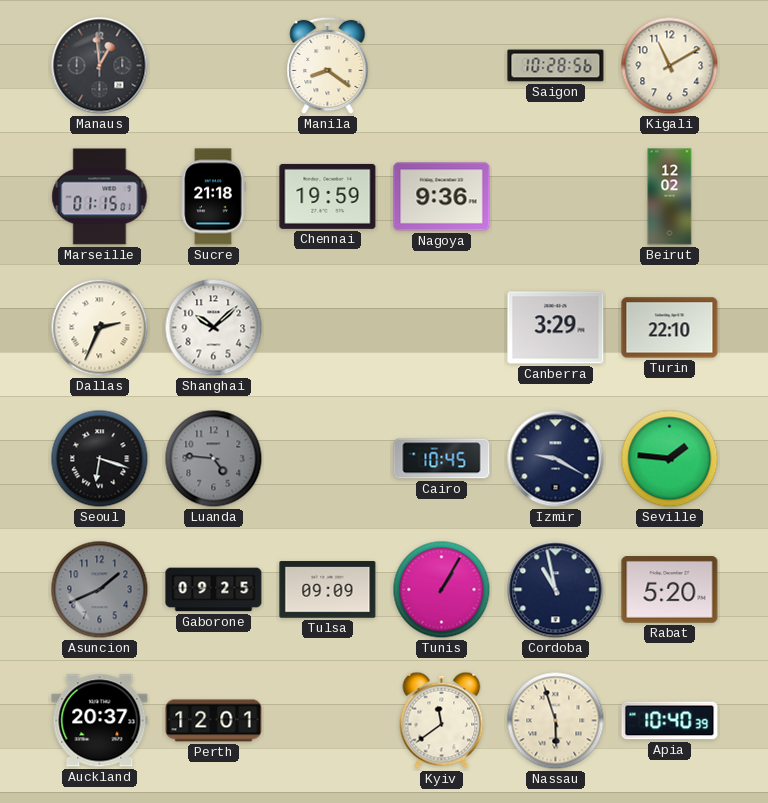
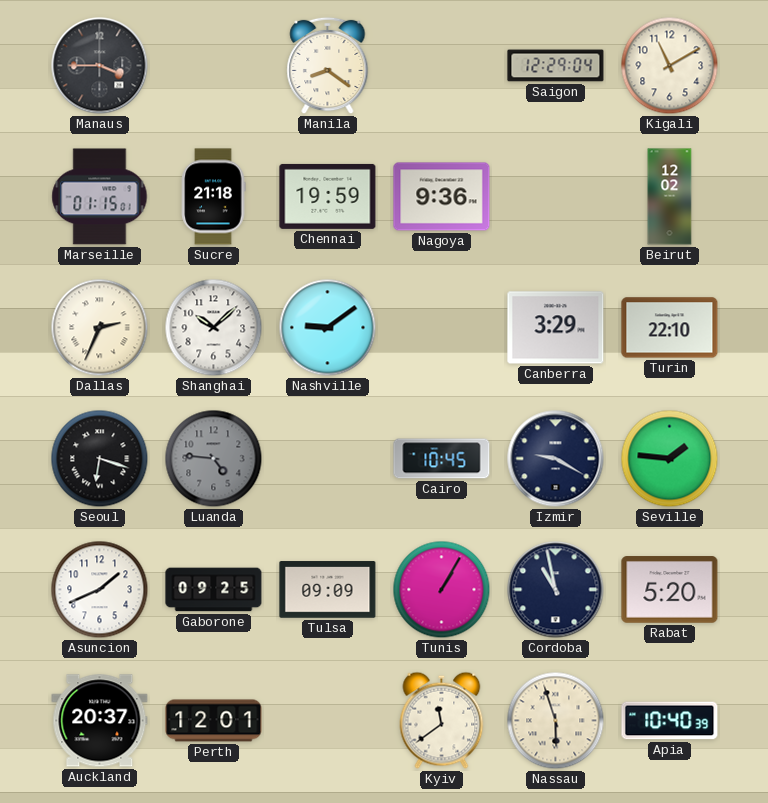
Manaus: 12:59 -> 3:45
Saigon: 10:28 -> 12:29
Nashville: none -> 9:09
Asuncion dial: grey -> white
